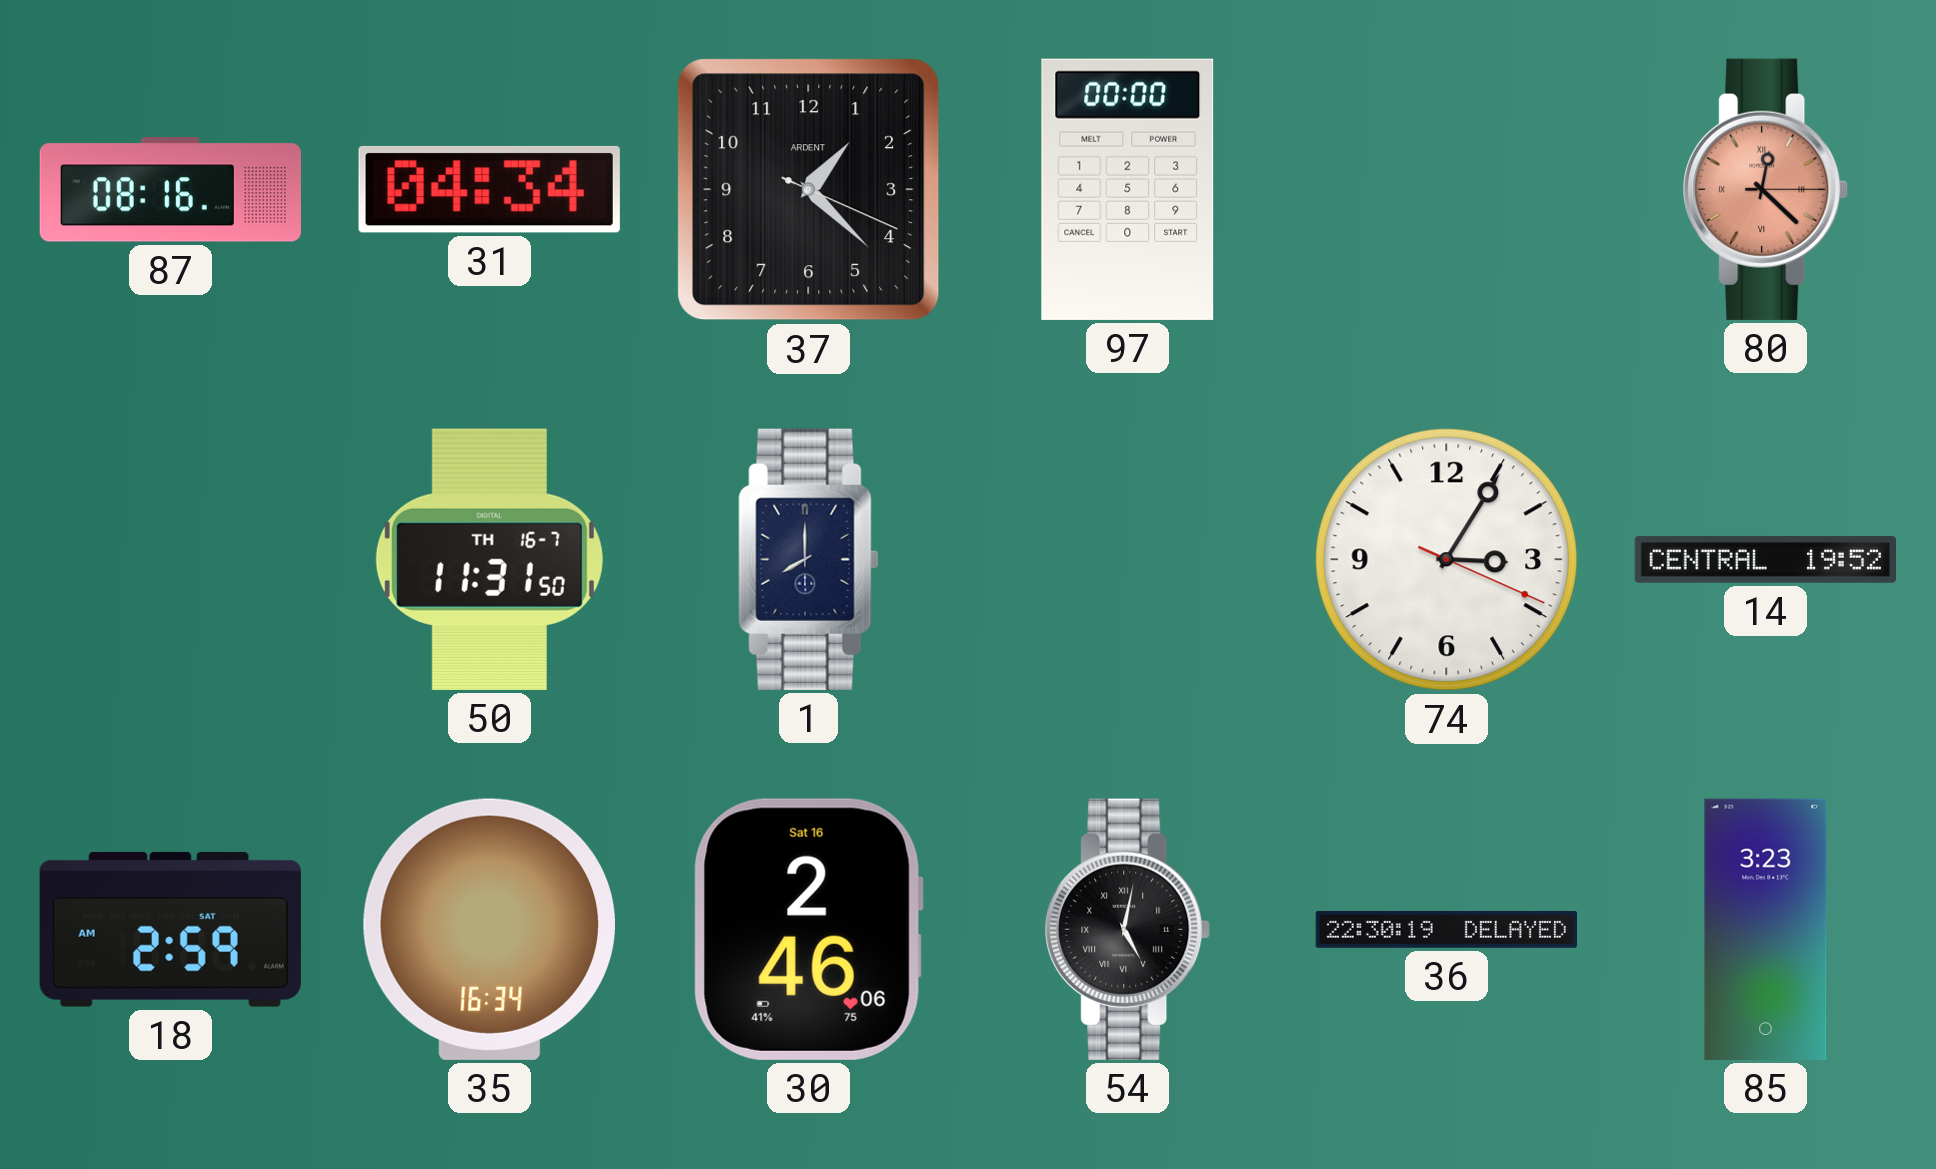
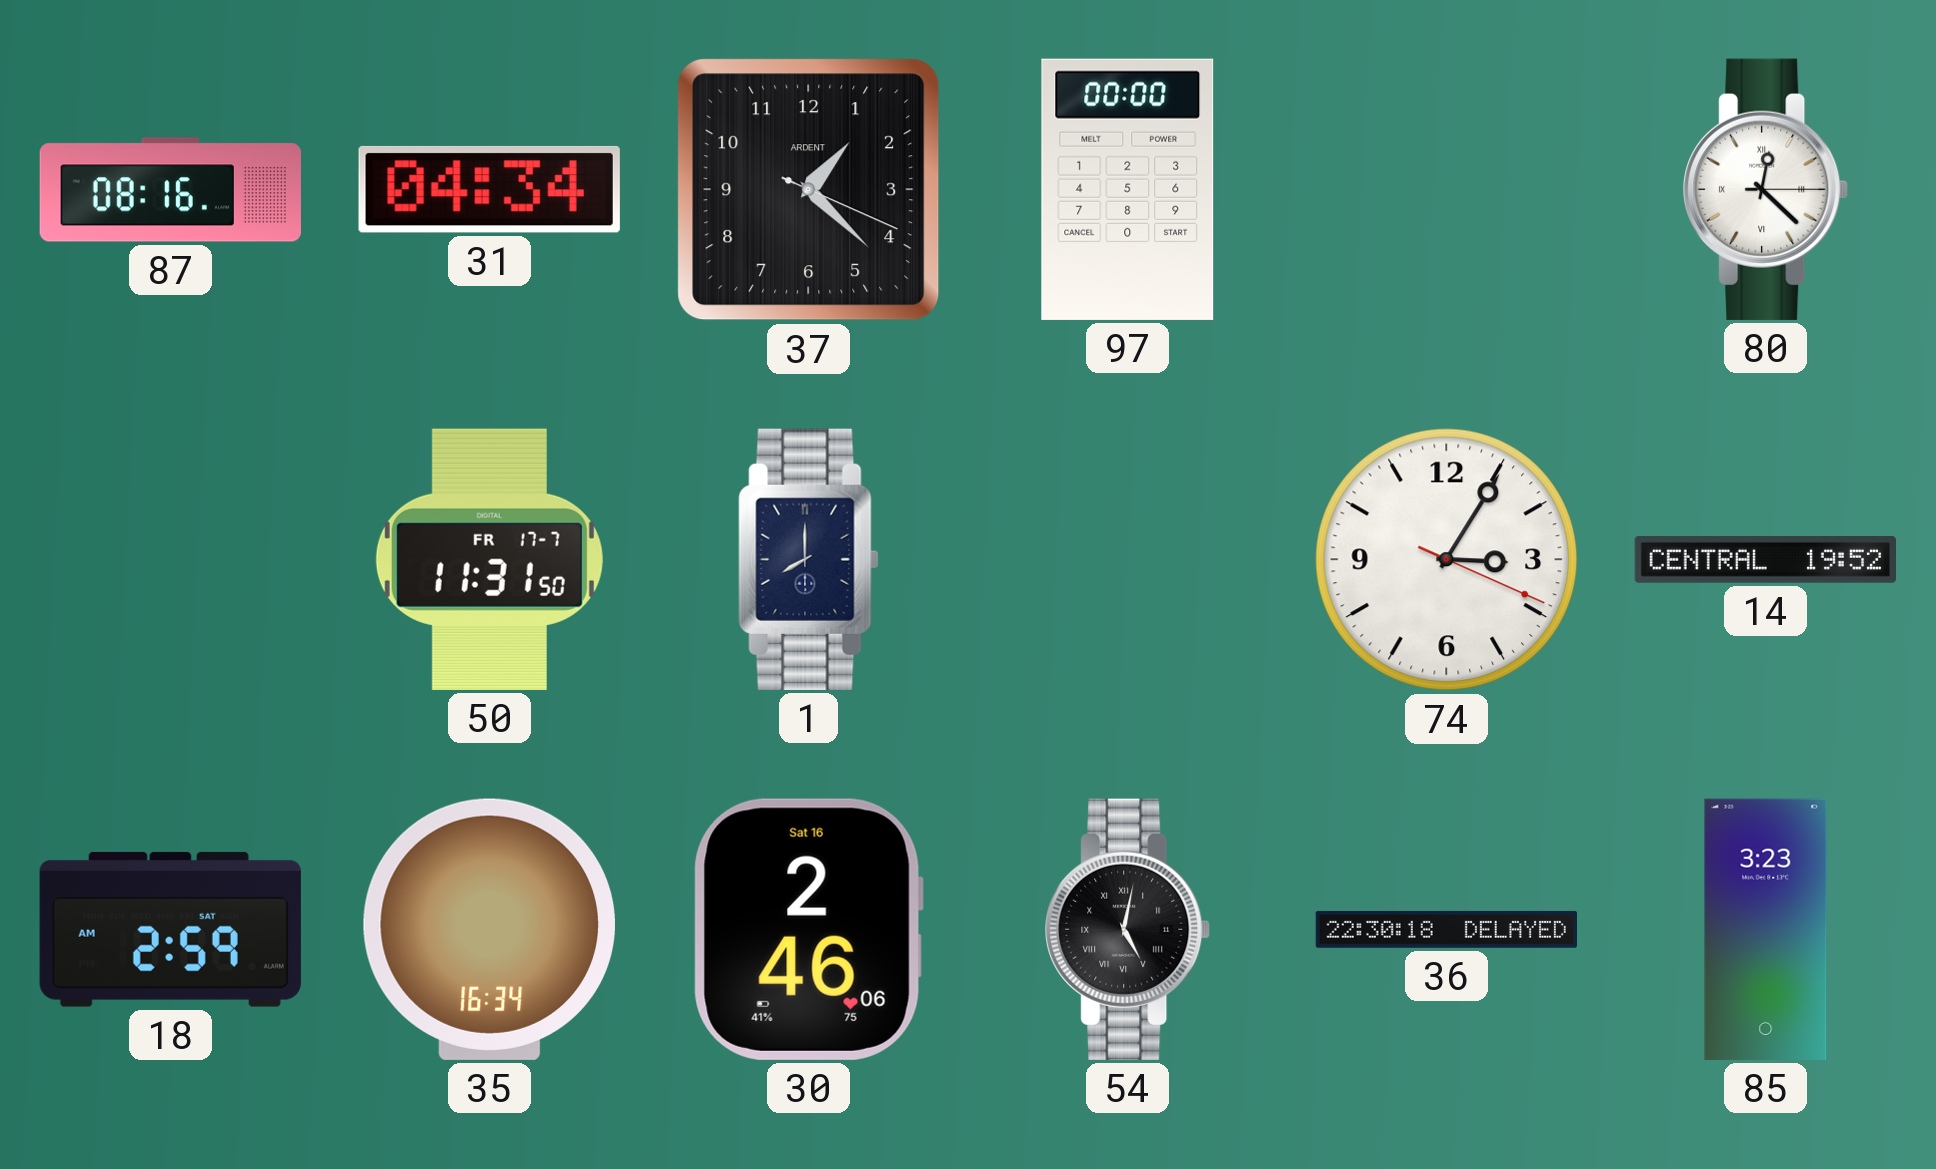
80 dial: salmon -> white
50 date: TH 16-7 -> FR 17-7
36: 22:30:19 -> 22:30:18
